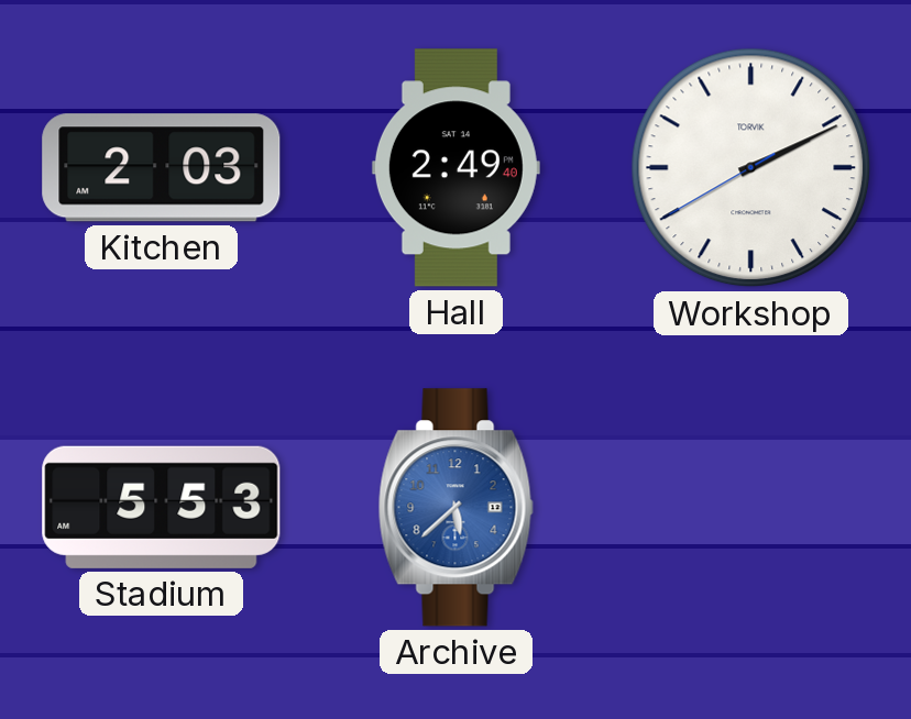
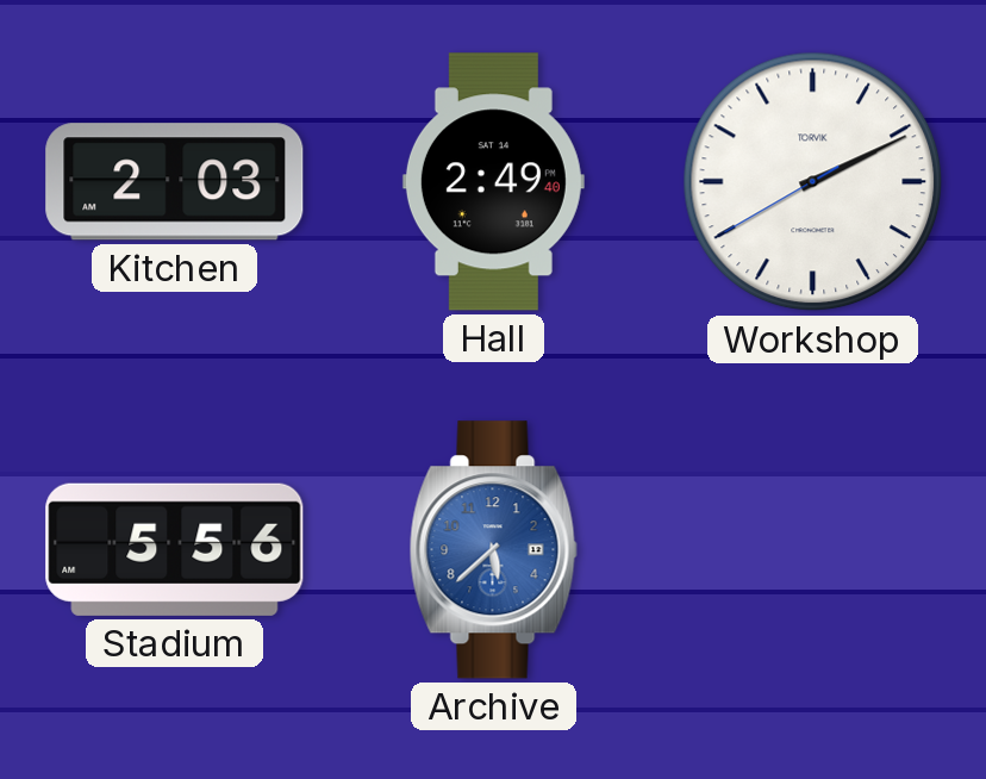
Stadium: 5:53 -> 5:56
